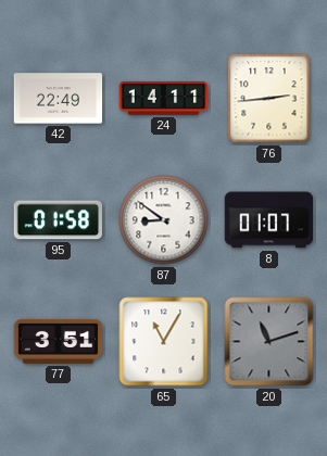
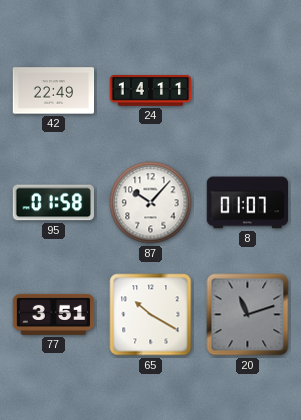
76: 2:44 -> none
87: 8:51 -> 10:07
65: 11:05 -> 10:20
